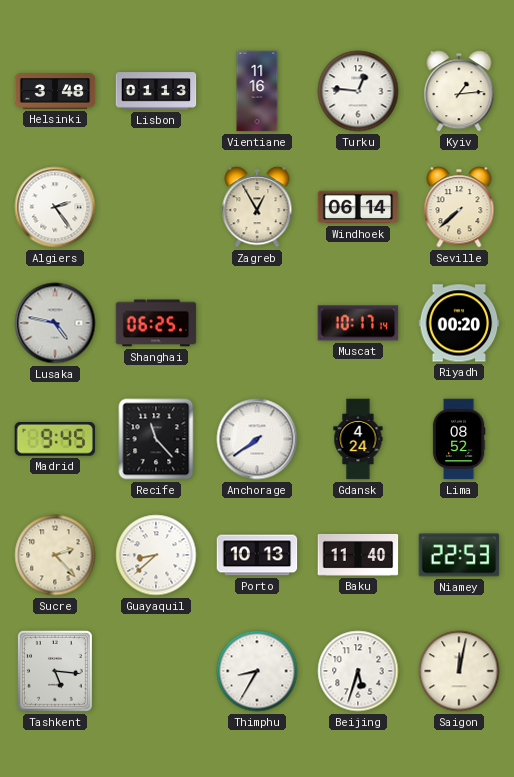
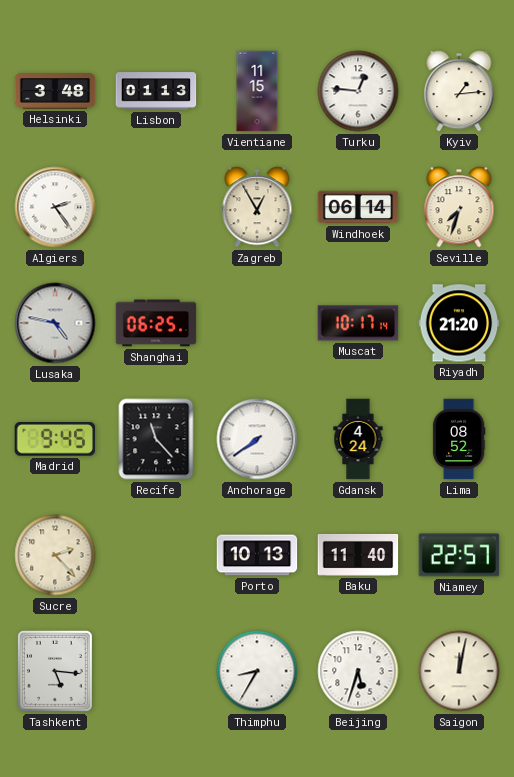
Vientiane: 11:16 -> 11:15
Seville: 7:38 -> 7:33
Riyadh: 00:20 -> 21:20
Guayaquil: 8:38 -> none
Niamey: 22:53 -> 22:57
